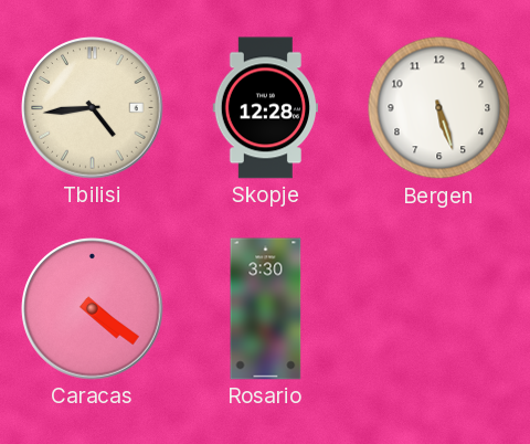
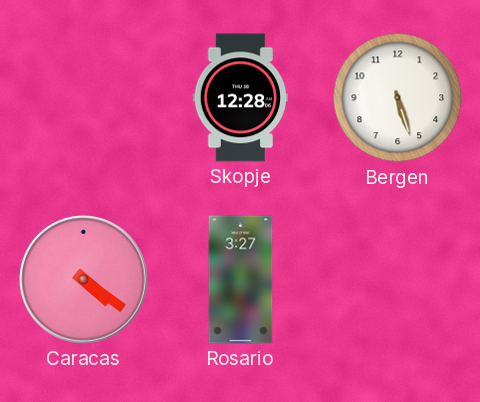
Tbilisi: 4:44 -> none
Rosario: 3:30 -> 3:27
